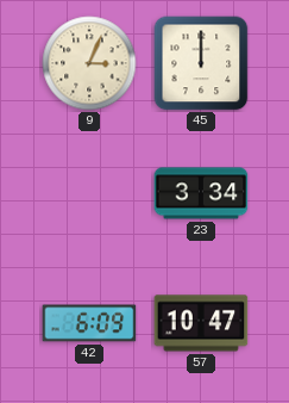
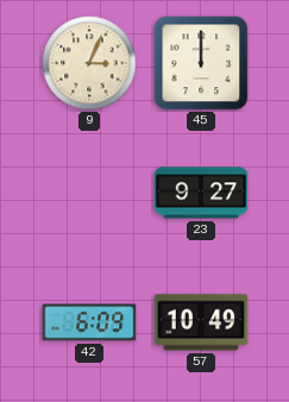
23: 3:34 -> 9:27
57: 10:47 -> 10:49
